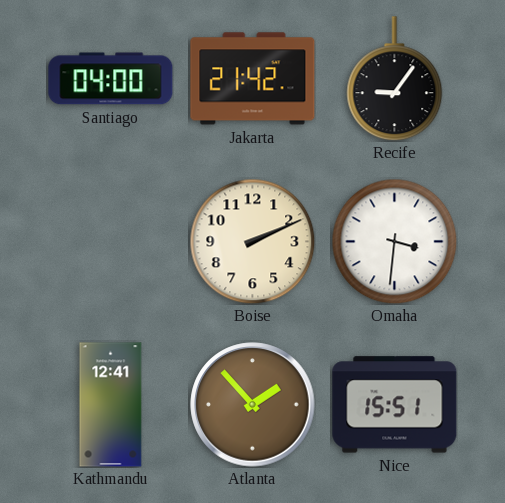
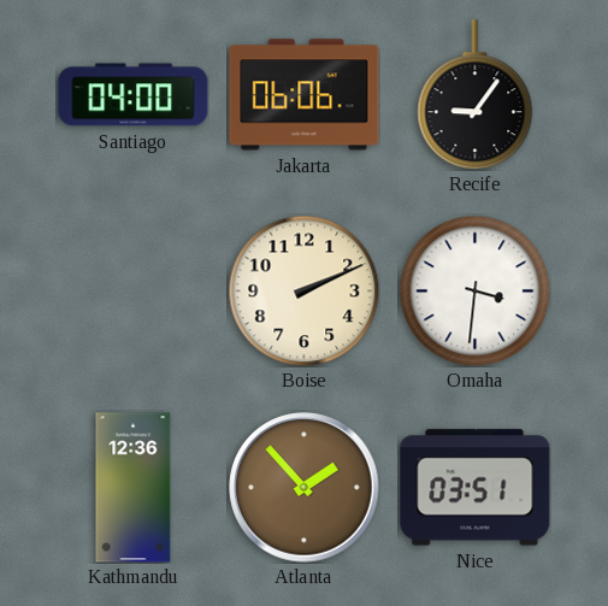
Jakarta: 21:42 -> 06:06
Kathmandu: 12:41 -> 12:36
Nice: 15:51 -> 03:51
